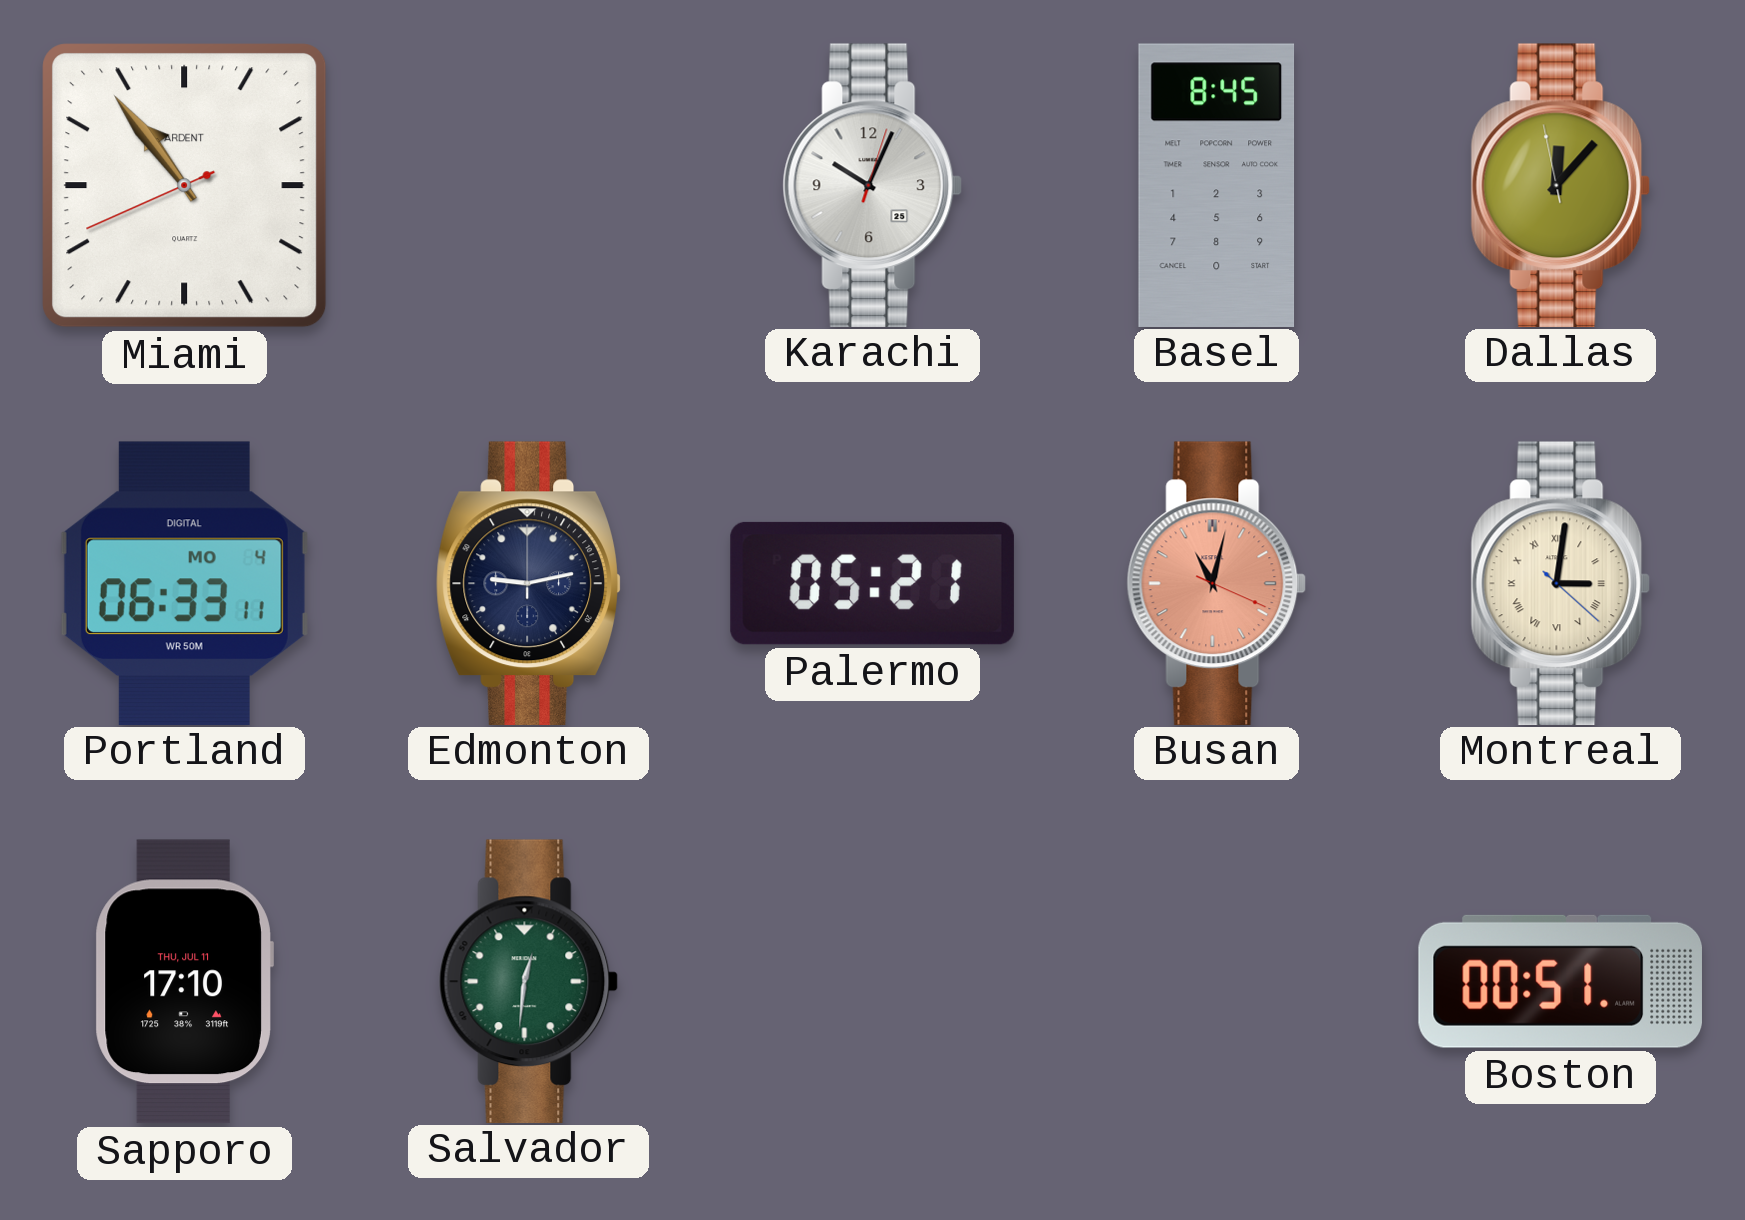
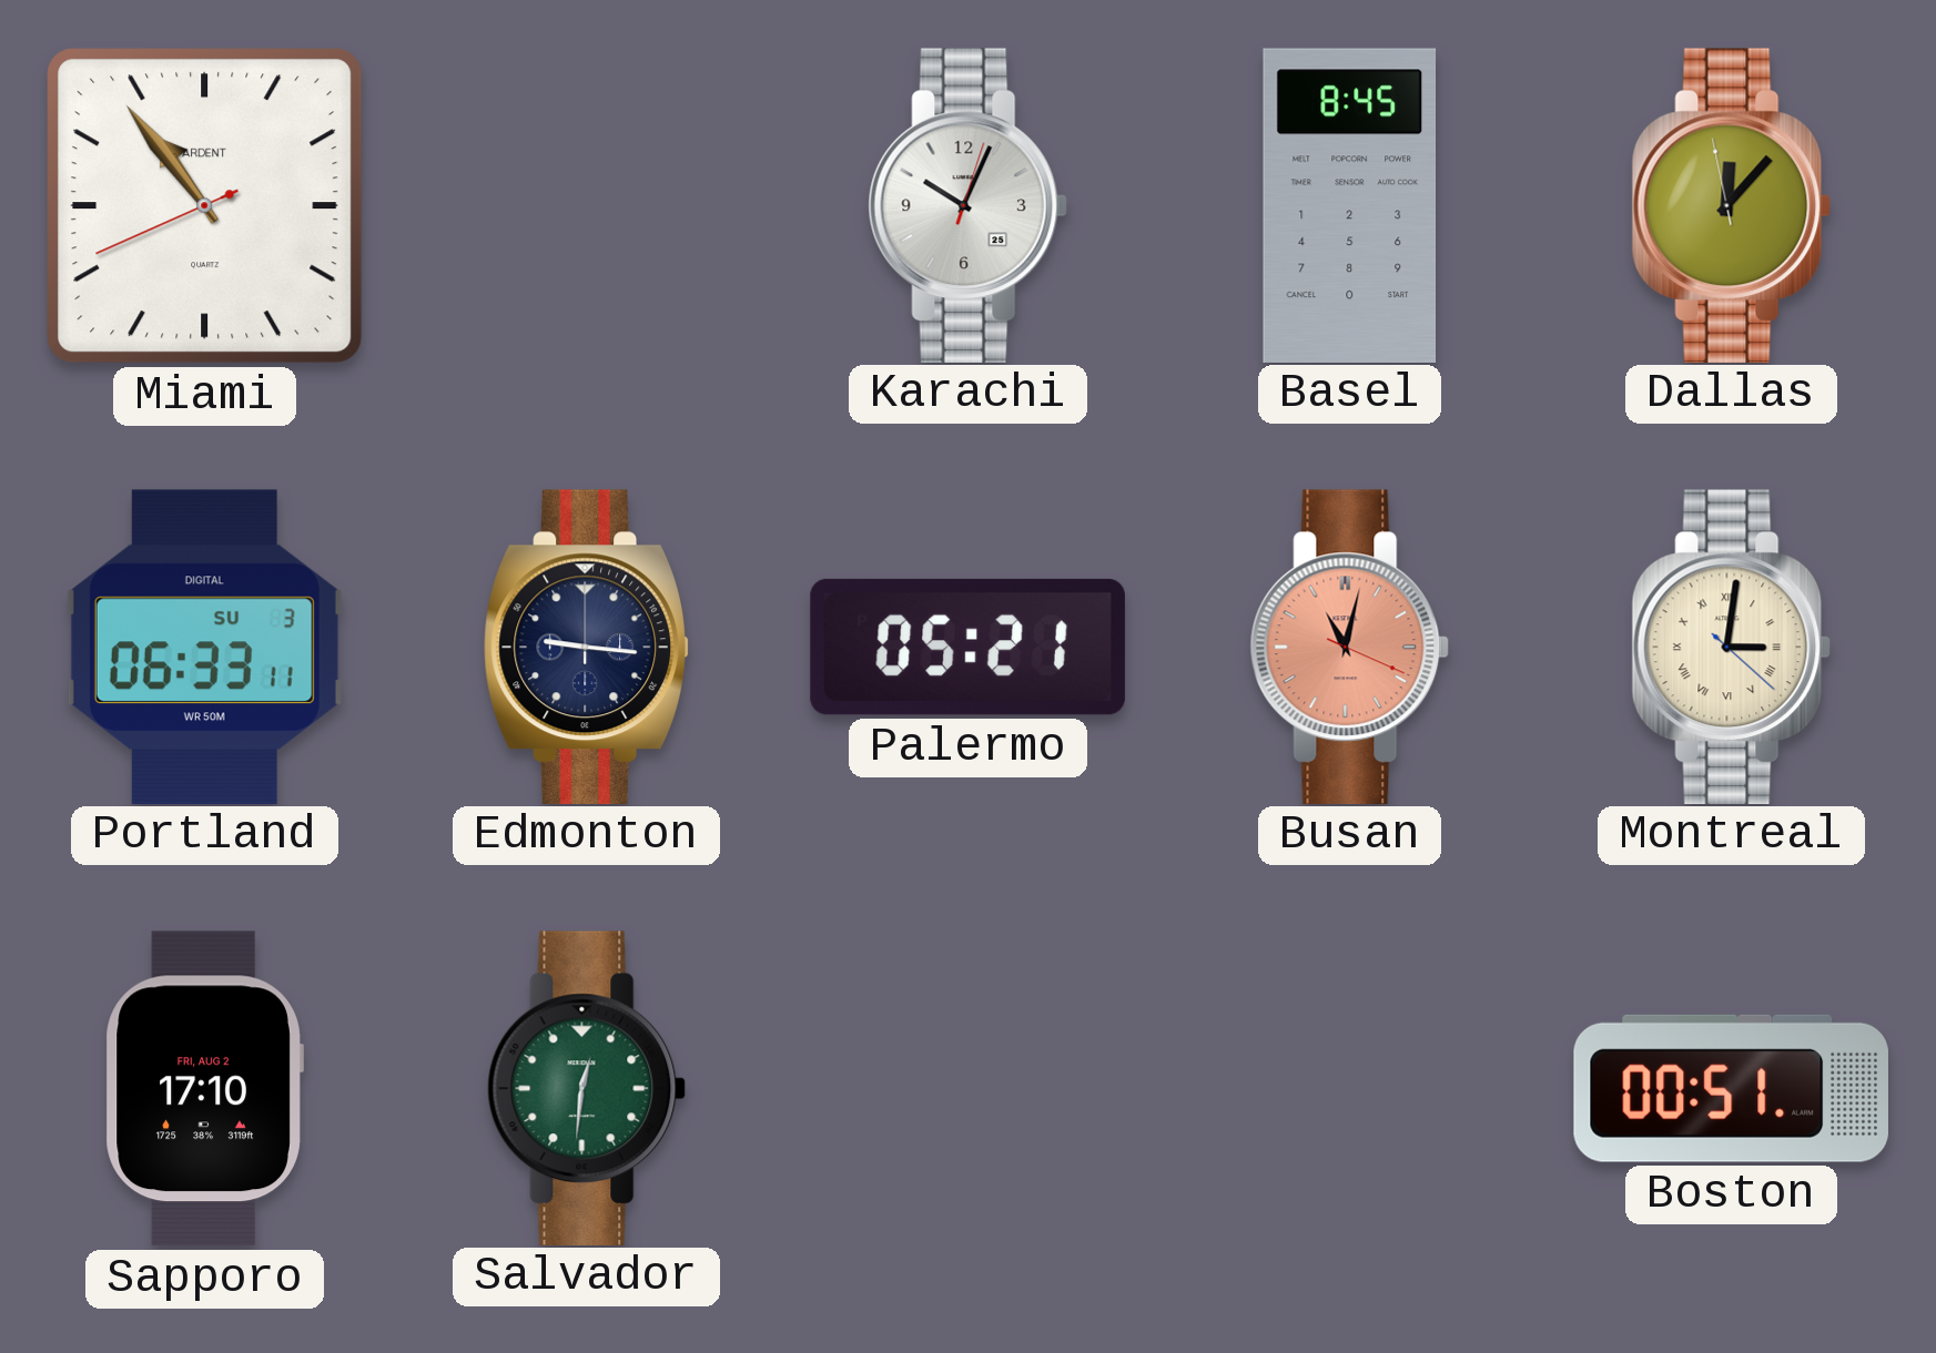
Portland date: MO 4 -> SU 3
Edmonton: 9:13 -> 9:16
Sapporo date: THU, JUL 11 -> FRI, AUG 2
